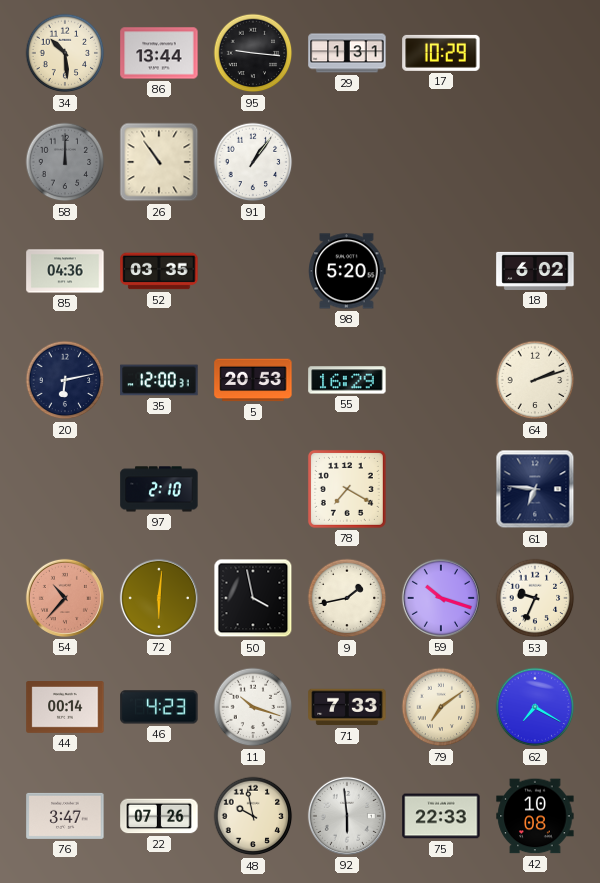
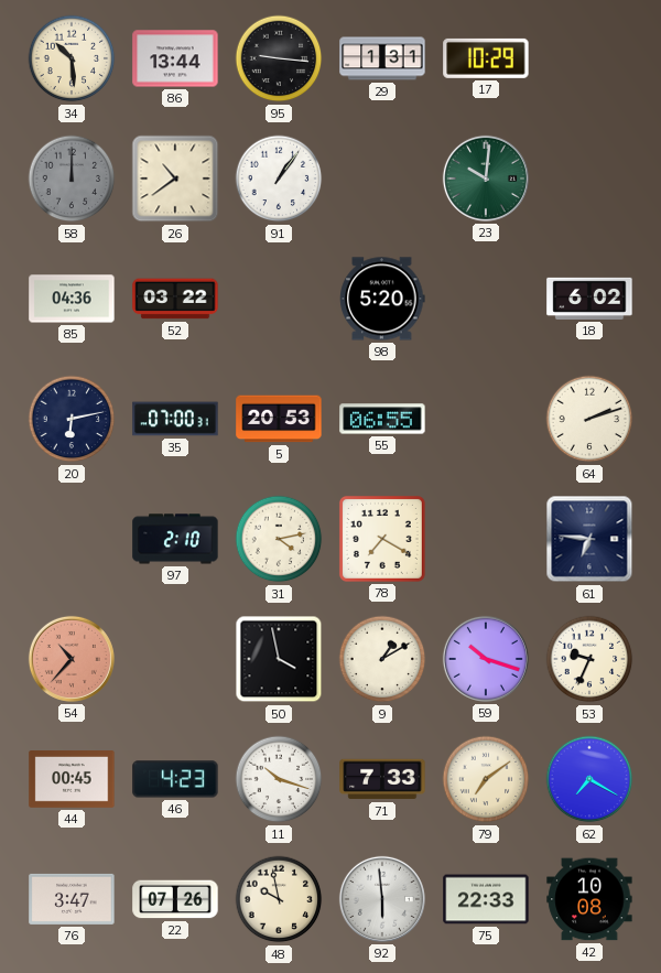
26: 10:54 -> 10:39
23: none -> 10:01
52: 03:35 -> 03:22
35: 12:00 -> 07:00
55: 16:29 -> 06:55
31: none -> 4:13
72: 6:01 -> none
9: 1:43 -> 1:10
44: 00:14 -> 00:45
